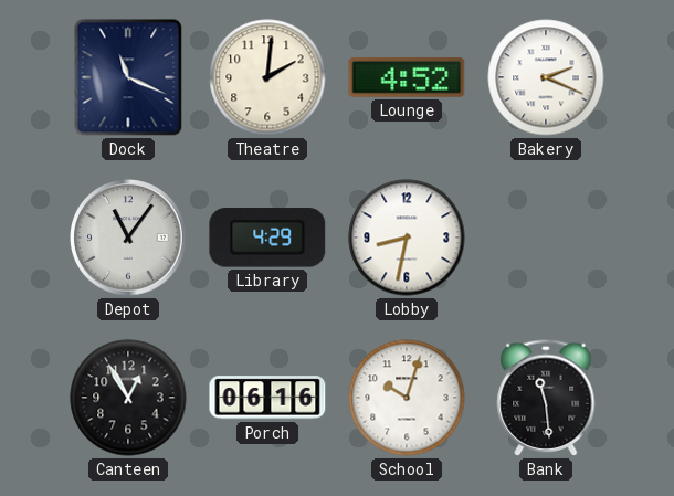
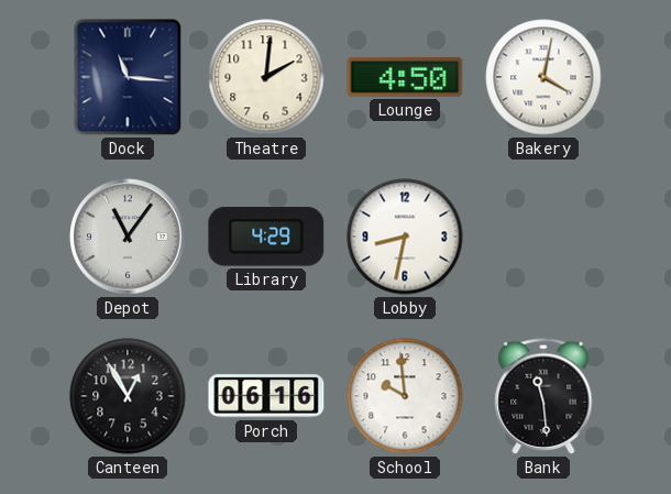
Dock: 11:19 -> 11:16
Lounge: 4:52 -> 4:50
Bakery: 2:19 -> 4:02
School: 10:03 -> 9:59
